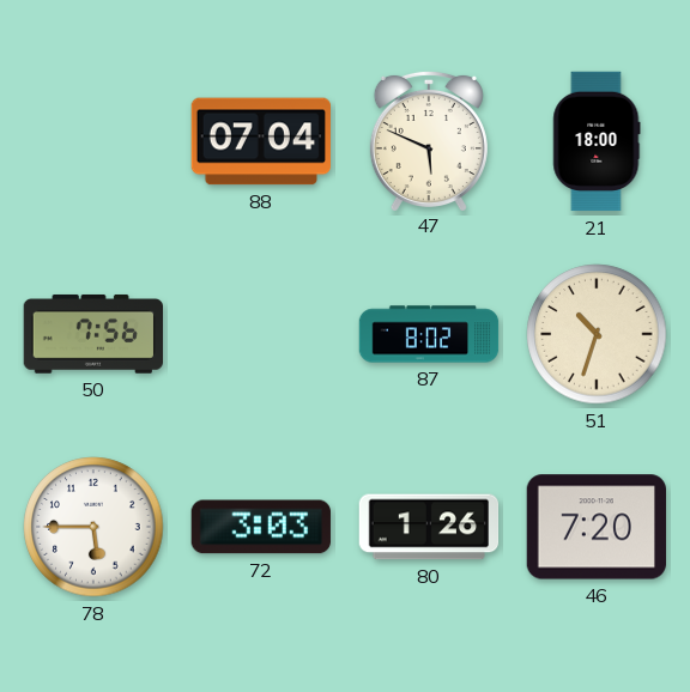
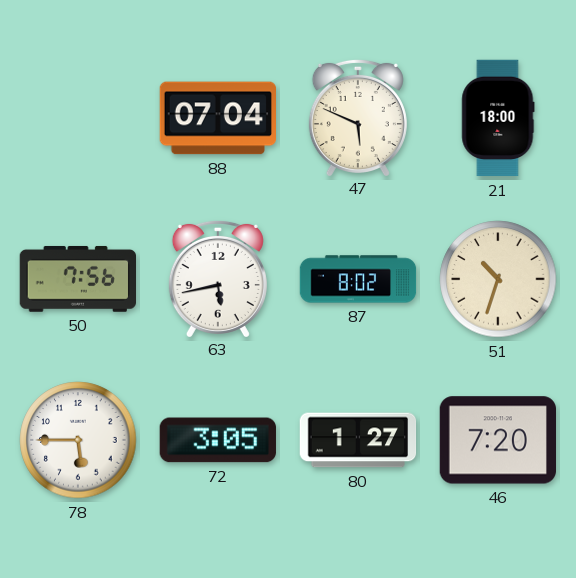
63: none -> 5:43
72: 3:03 -> 3:05
80: 1:26 -> 1:27
